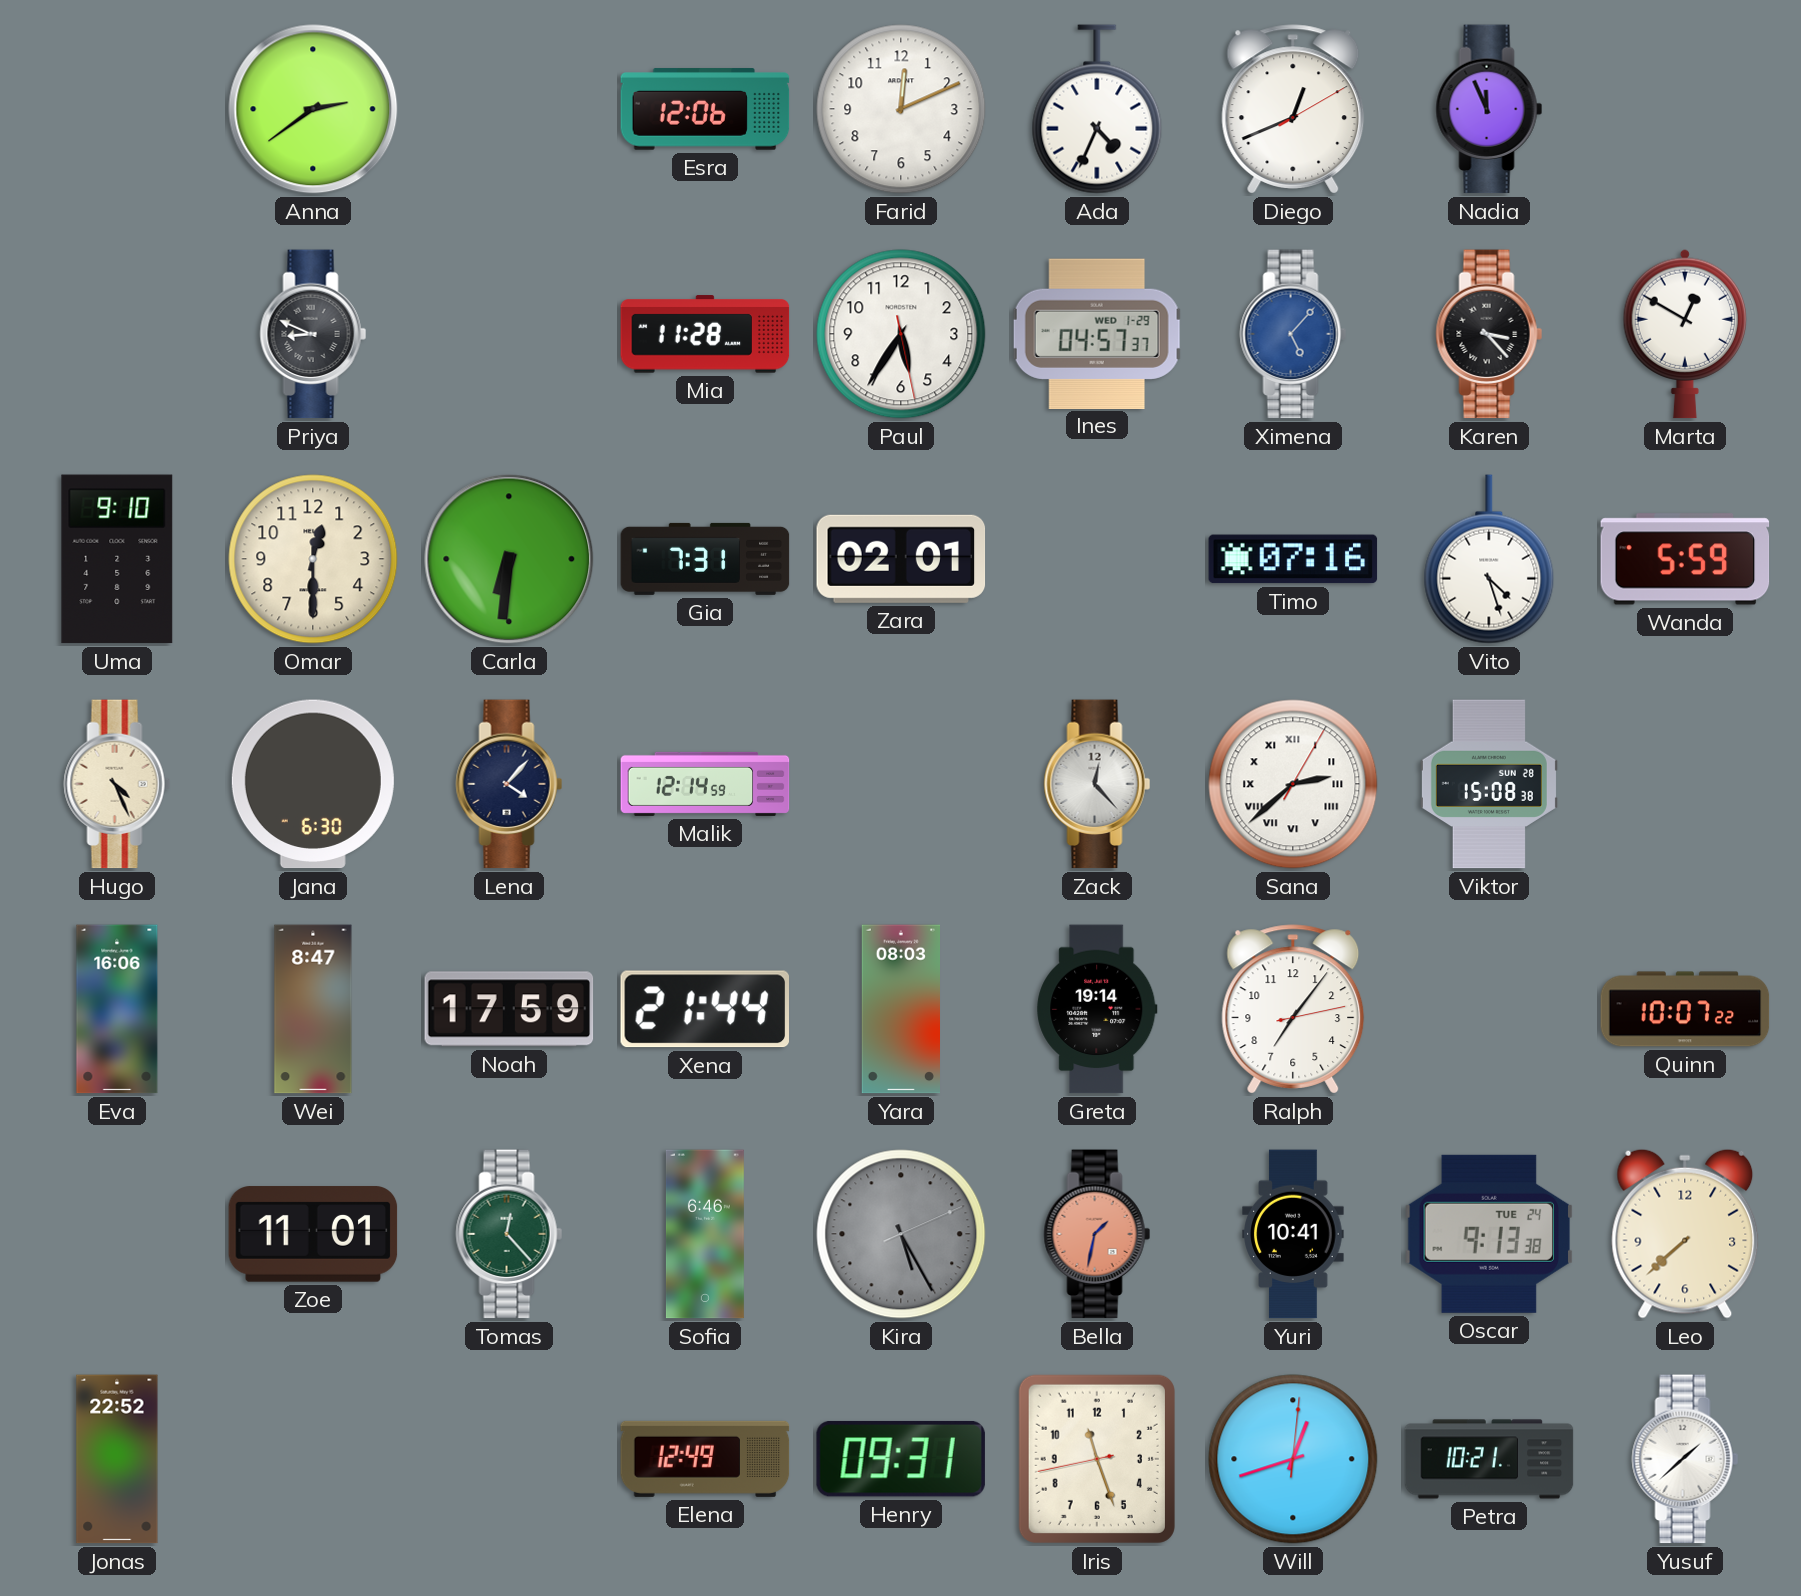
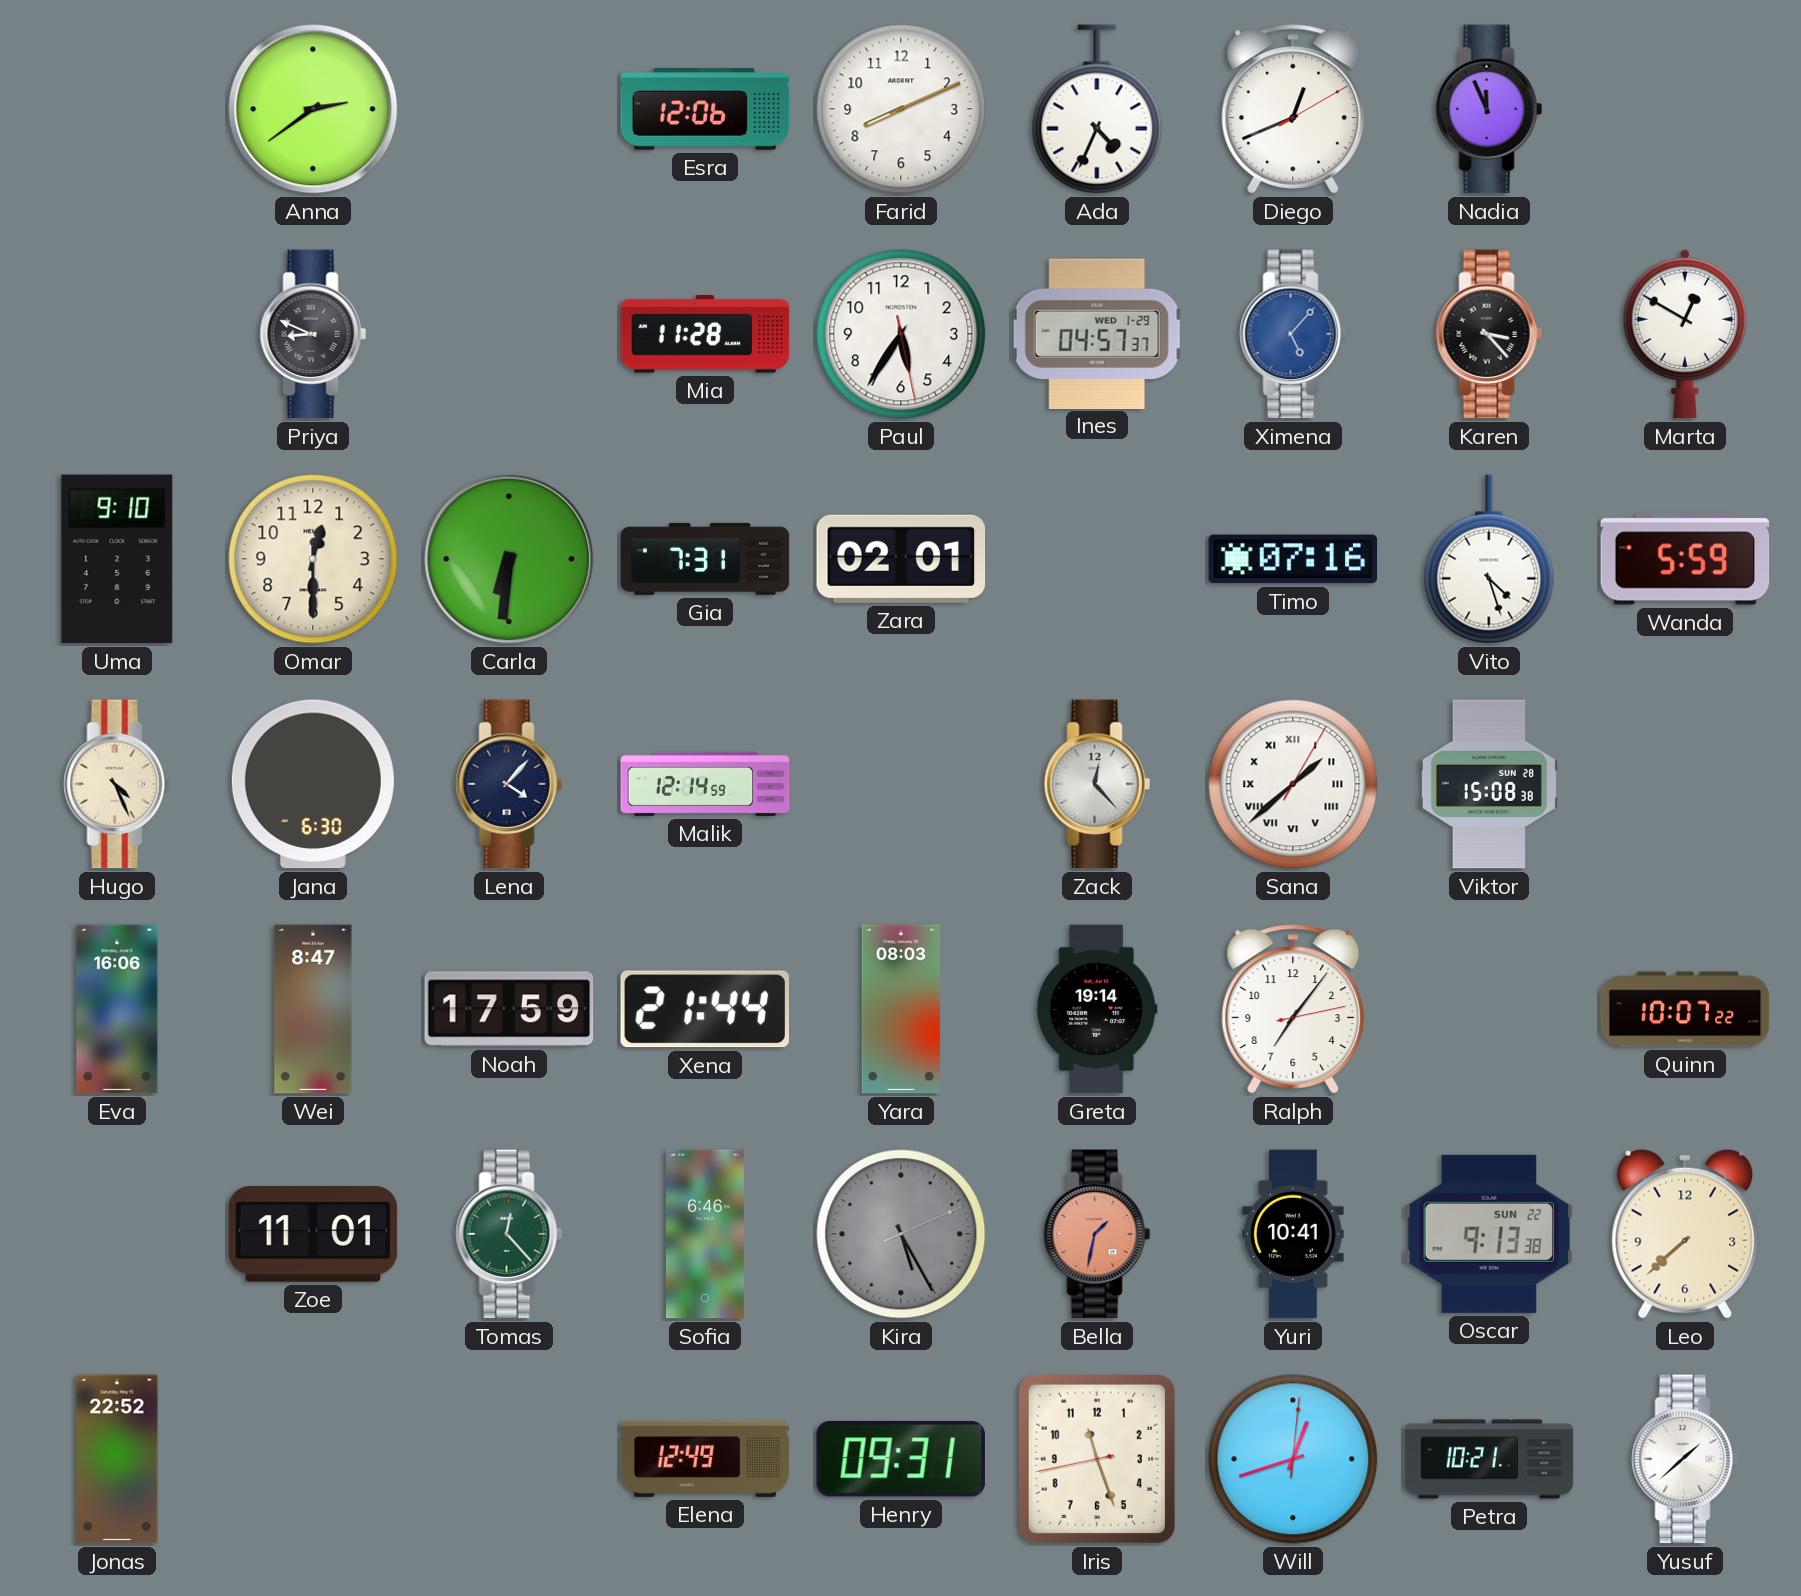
Farid: 12:11 -> 8:11
Sana: 2:38 -> 1:38
Oscar date: TUE 24 -> SUN 22
